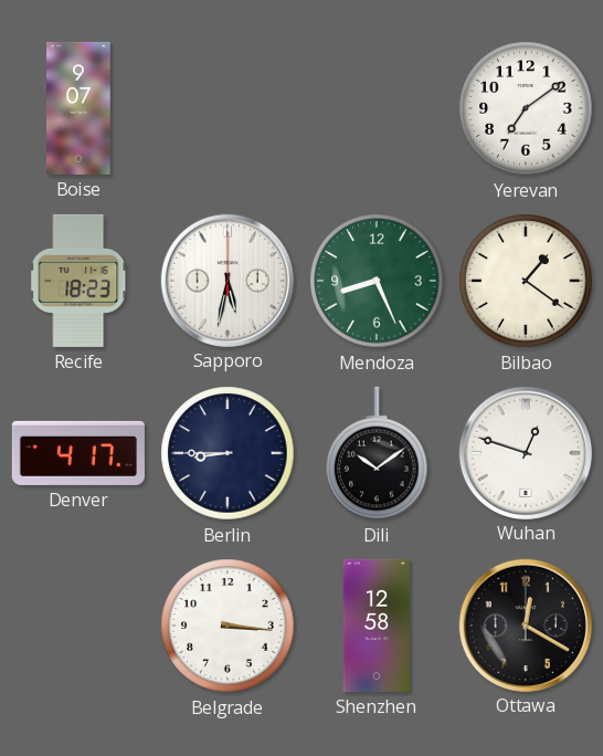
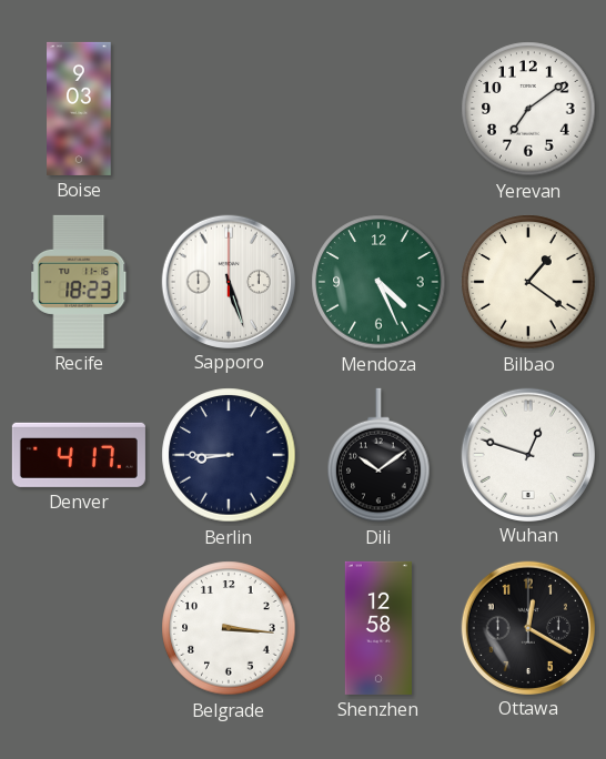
Boise: 9:07 -> 9:03
Sapporo: 5:32 -> 5:27
Mendoza: 8:26 -> 4:26
